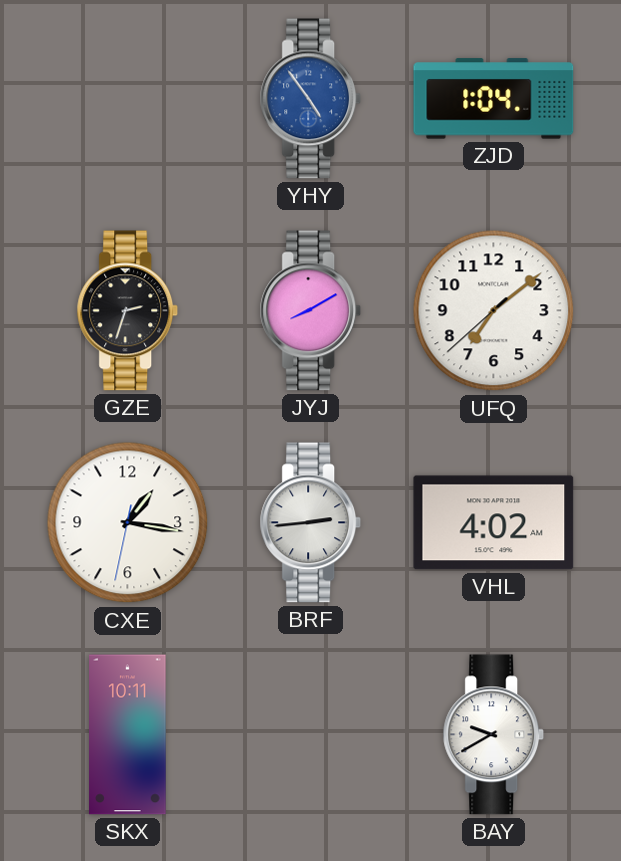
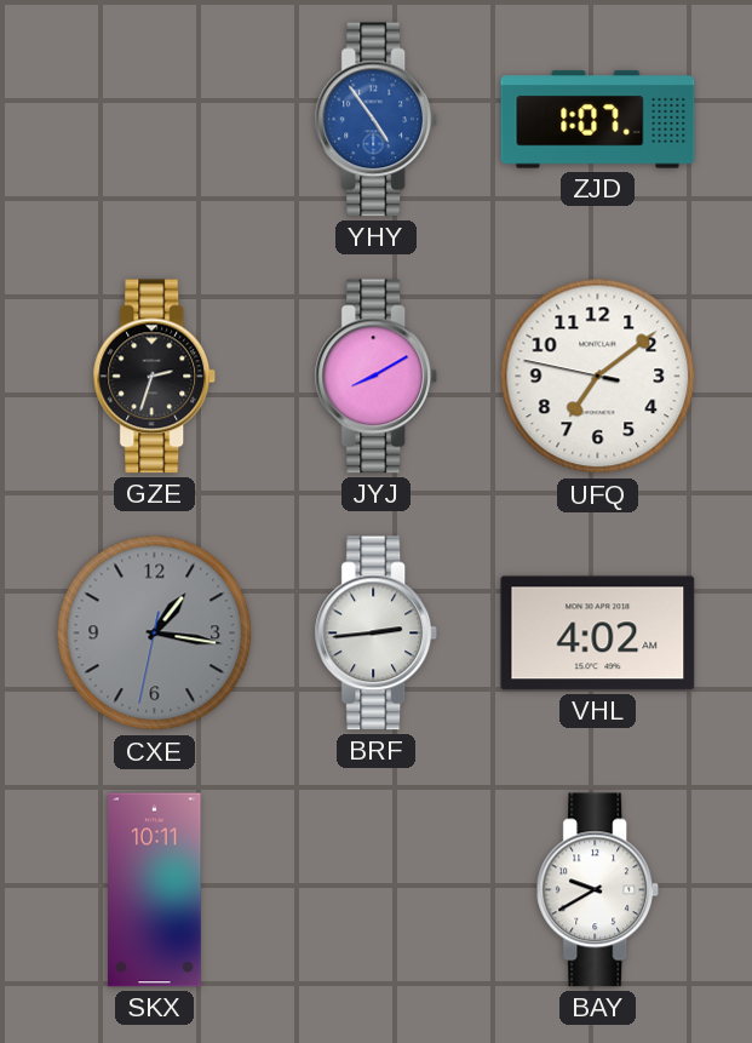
ZJD: 1:04 -> 1:07
UFQ: 7:08:38 -> 7:08:47
CXE dial: white -> grey
